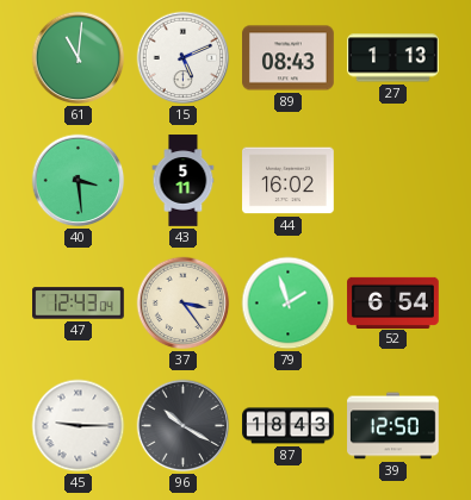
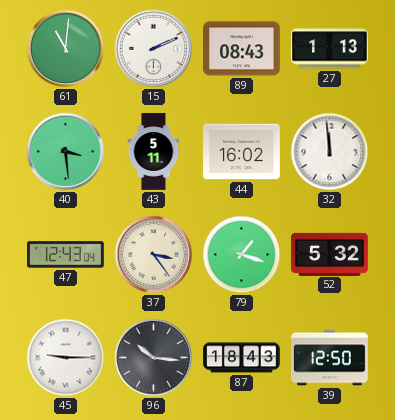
15: 5:11 -> 2:11
32: none -> 11:59
79: 1:57 -> 1:18
52: 6:54 -> 5:32
96: 10:20 -> 10:16
